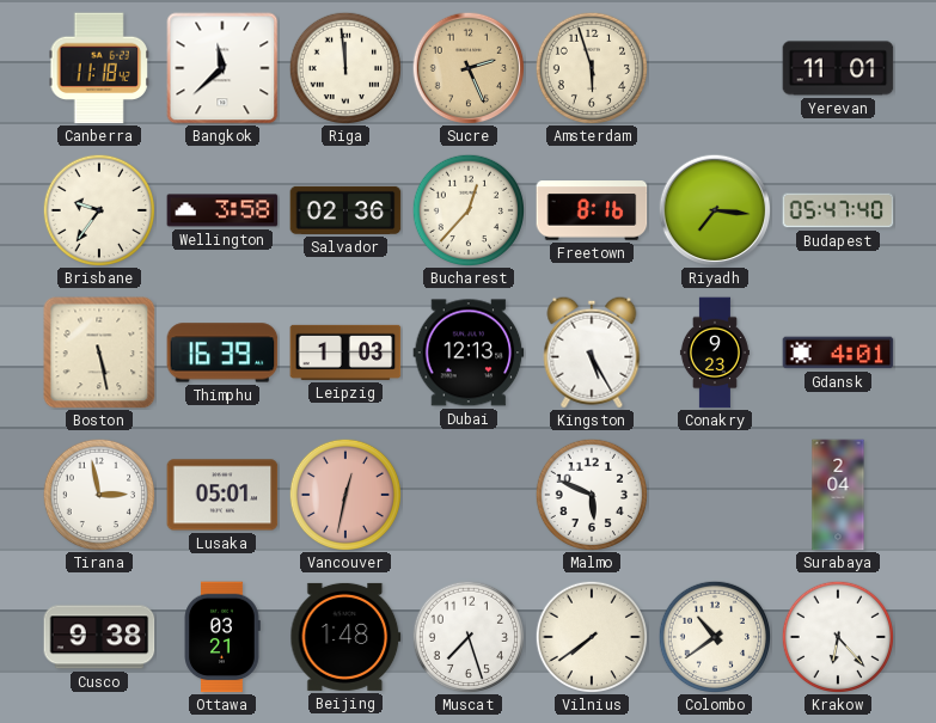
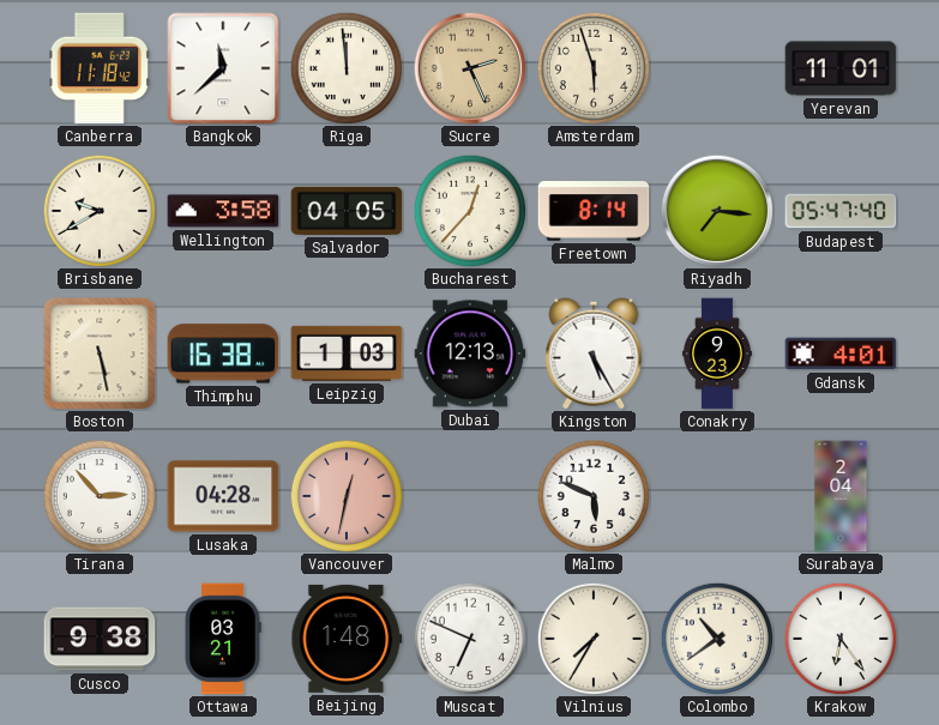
Brisbane: 9:36 -> 9:40
Salvador: 02:36 -> 04:05
Freetown: 8:16 -> 8:14
Thimphu: 16:39 -> 16:38
Tirana: 2:58 -> 2:53
Lusaka: 05:01 -> 04:28
Muscat: 7:27 -> 6:49
Vilnius: 7:39 -> 7:35
Krakow: 6:23 -> 6:24
